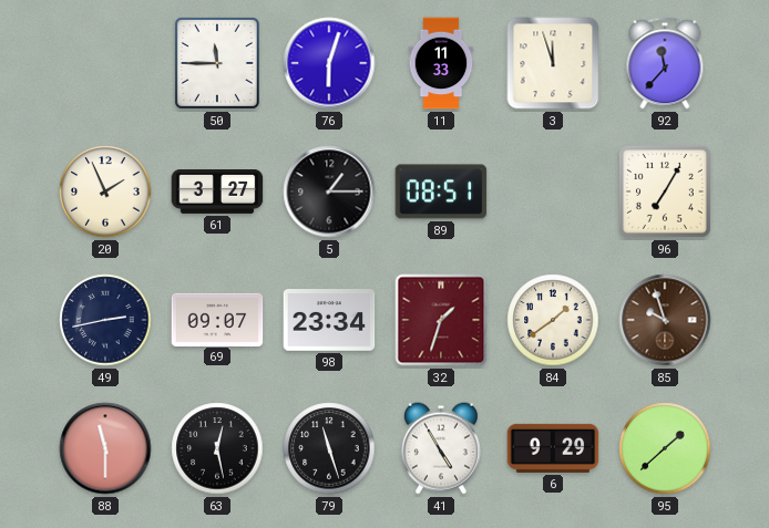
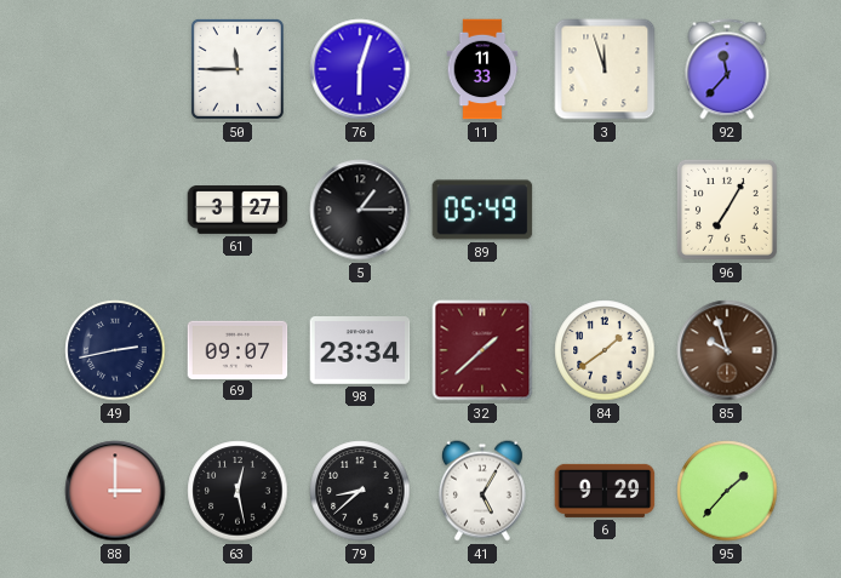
20: 1:56 -> none
89: 08:51 -> 05:49
32: 1:33 -> 1:38
88: 11:30 -> 3:00
79: 11:27 -> 8:38
41: 4:55 -> 5:05
95: 1:38 -> 1:37
